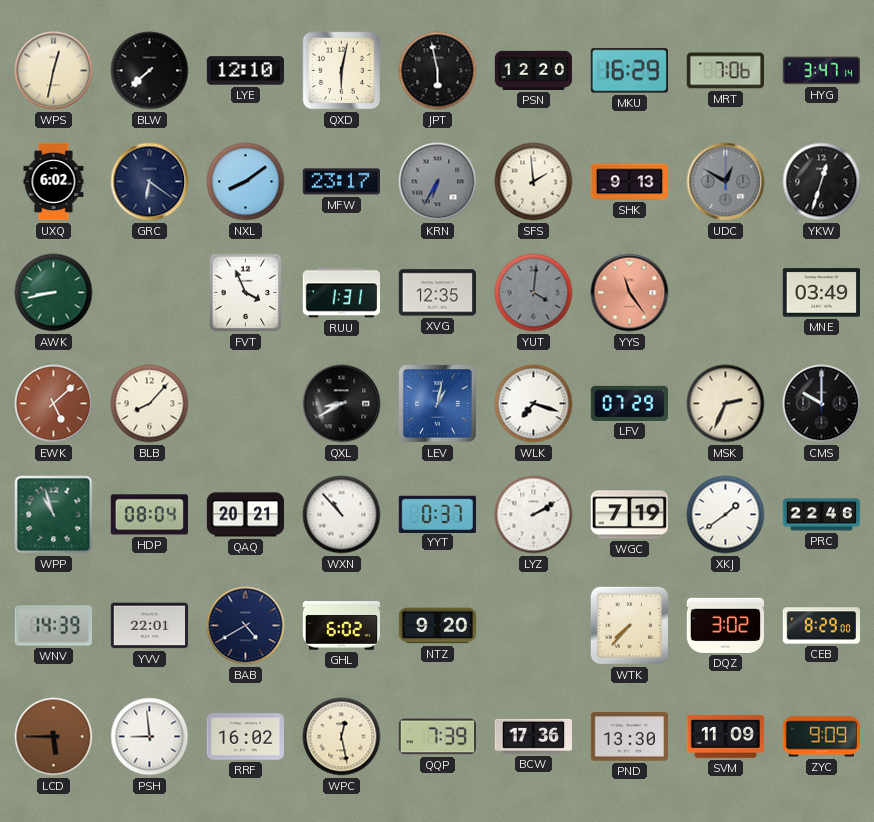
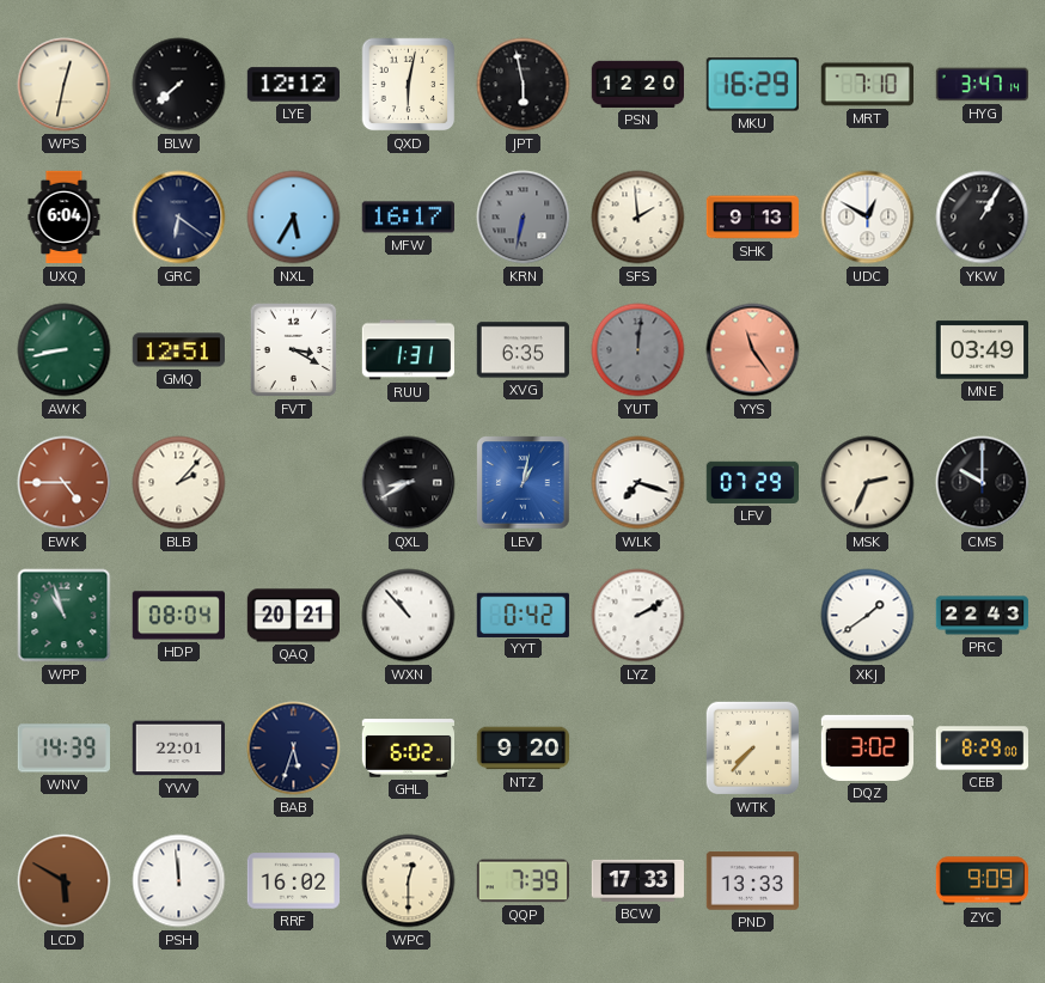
LYE: 12:10 -> 12:12
MRT: 7:06 -> 7:10
UXQ: 6:02 -> 6:04
NXL: 8:09 -> 5:35
MFW: 23:17 -> 16:17
KRN: 6:35 -> 6:32
UDC dial: grey -> white
YKW: 12:33 -> 1:05
GMQ: none -> 12:51
FVT: 3:56 -> 3:20
XVG: 12:35 -> 6:35
YUT: 4:01 -> 12:01
EWK: 5:08 -> 4:45
BLB: 8:07 -> 2:07
YYT: 0:37 -> 0:42
WGC: 7:19 -> none
PRC: 22:46 -> 22:43
BAB: 4:40 -> 5:33
LCD: 5:45 -> 5:50
PSH: 8:59 -> 11:59
WPC: 12:28 -> 12:30
BCW: 17:36 -> 17:33
PND: 13:30 -> 13:33
SVM: 11:09 -> none
